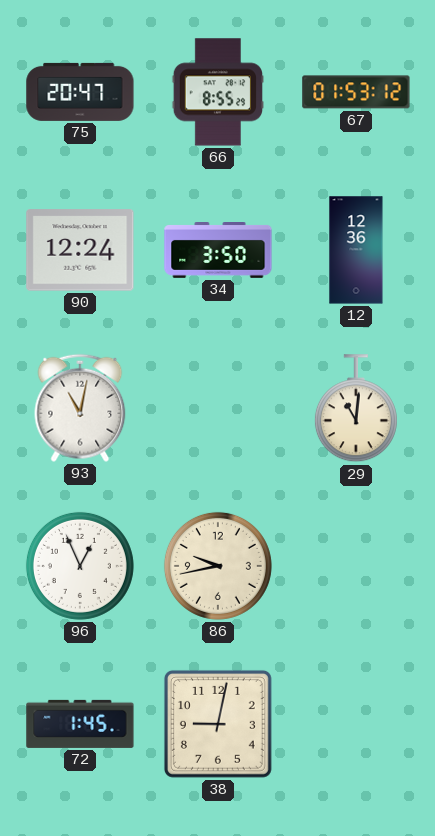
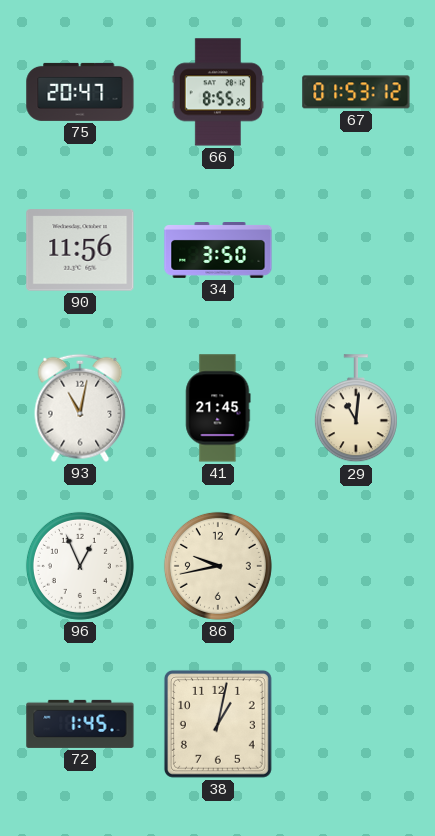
90: 12:24 -> 11:56
12: 12:36 -> none
41: none -> 21:45
38: 9:02 -> 1:02
